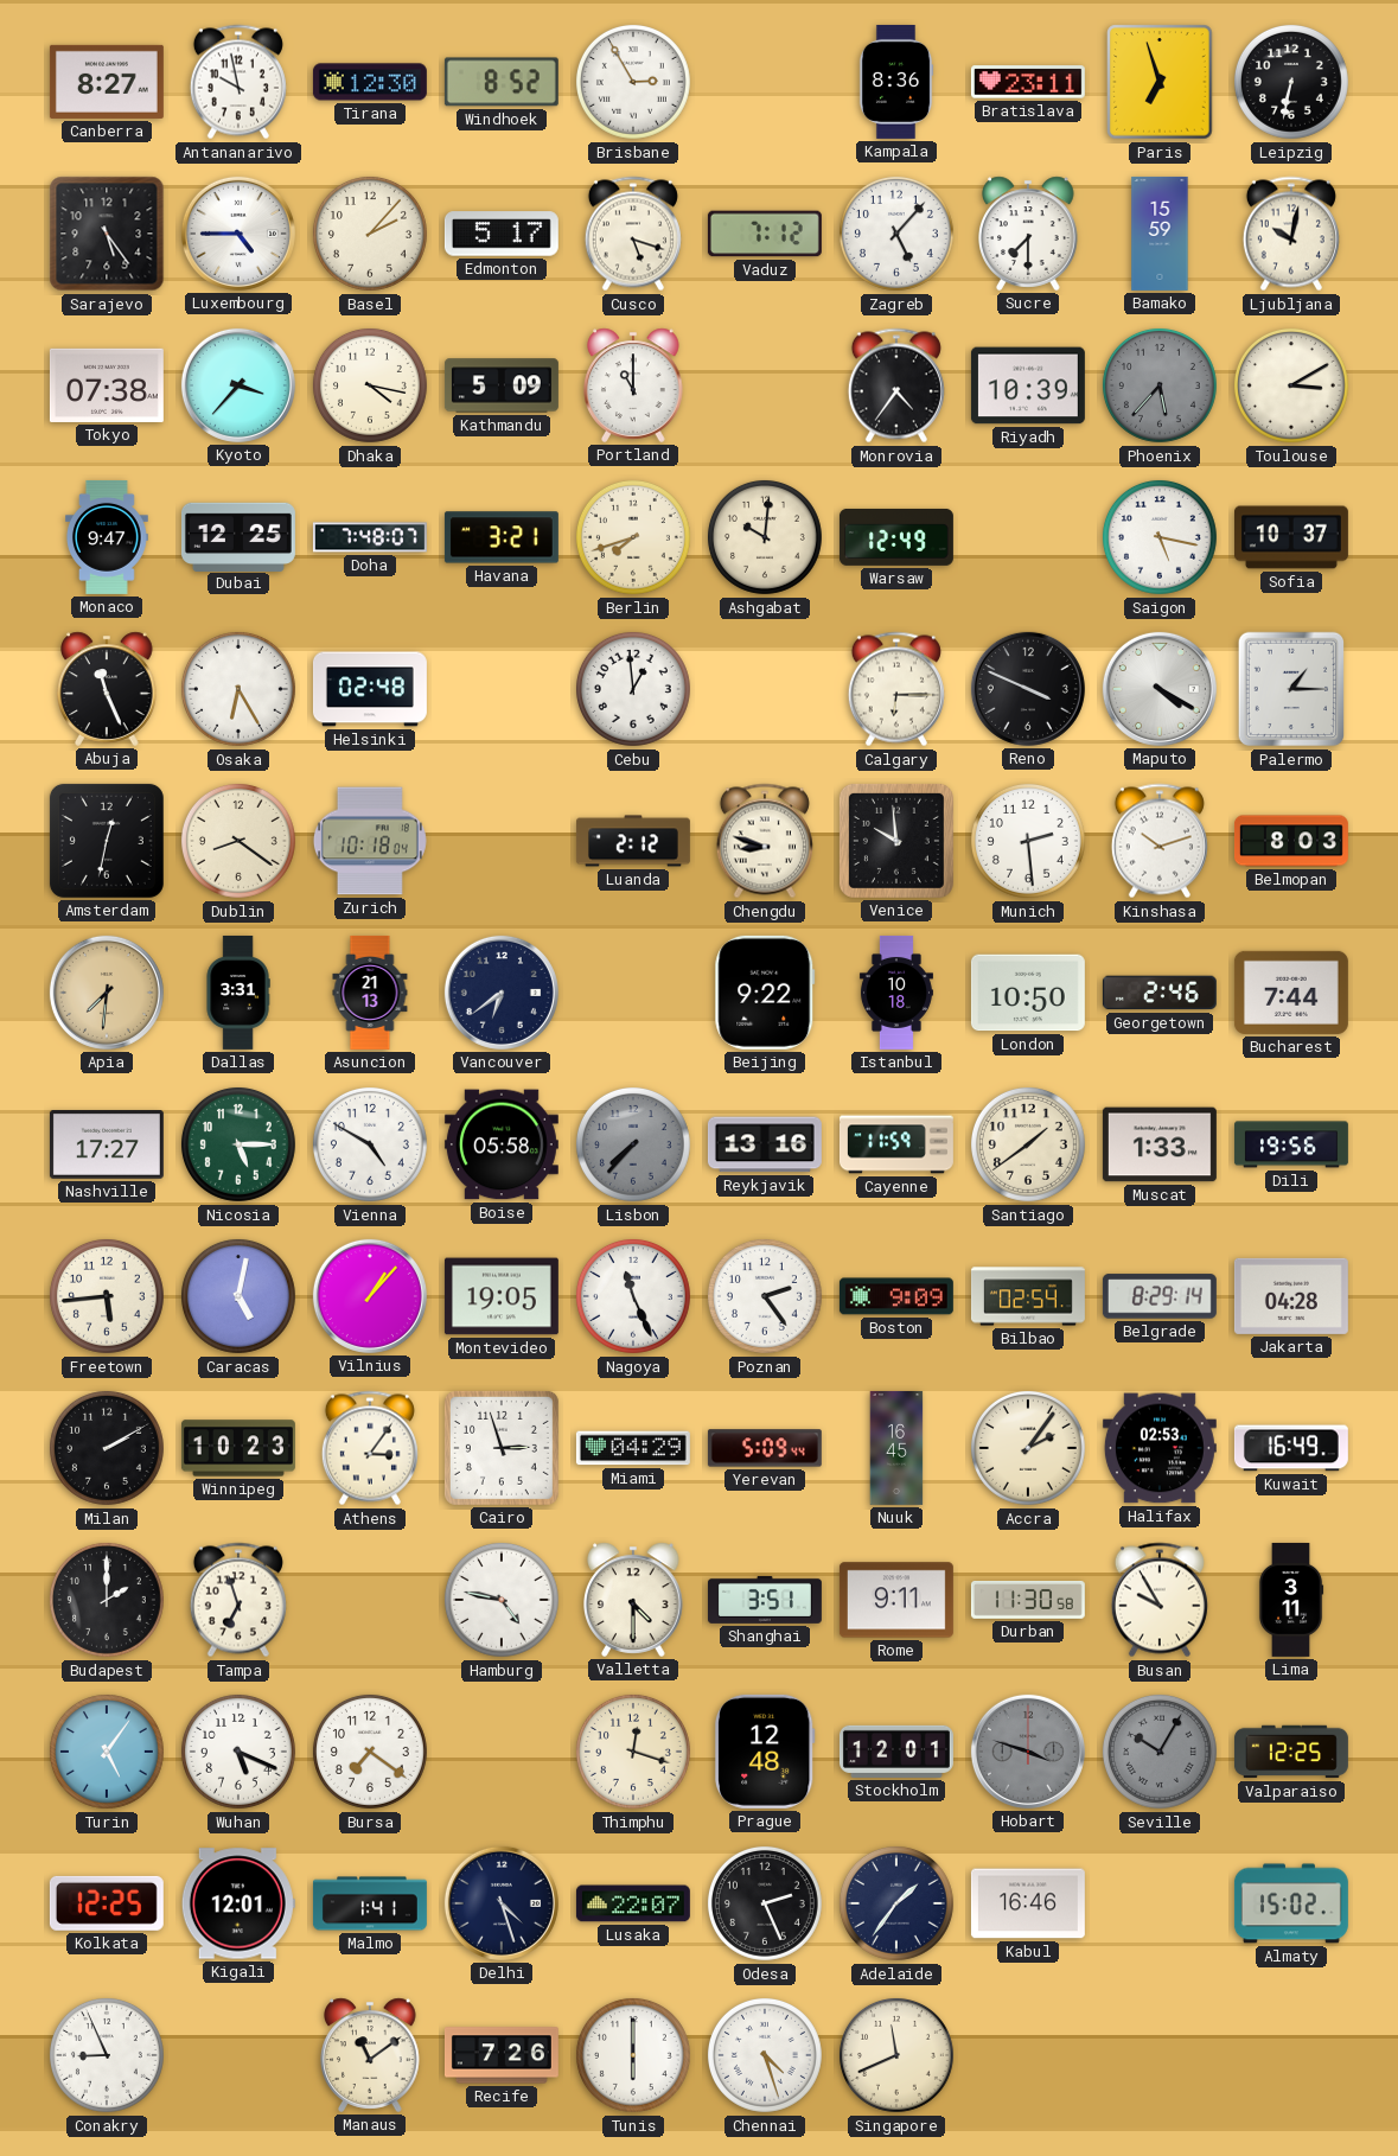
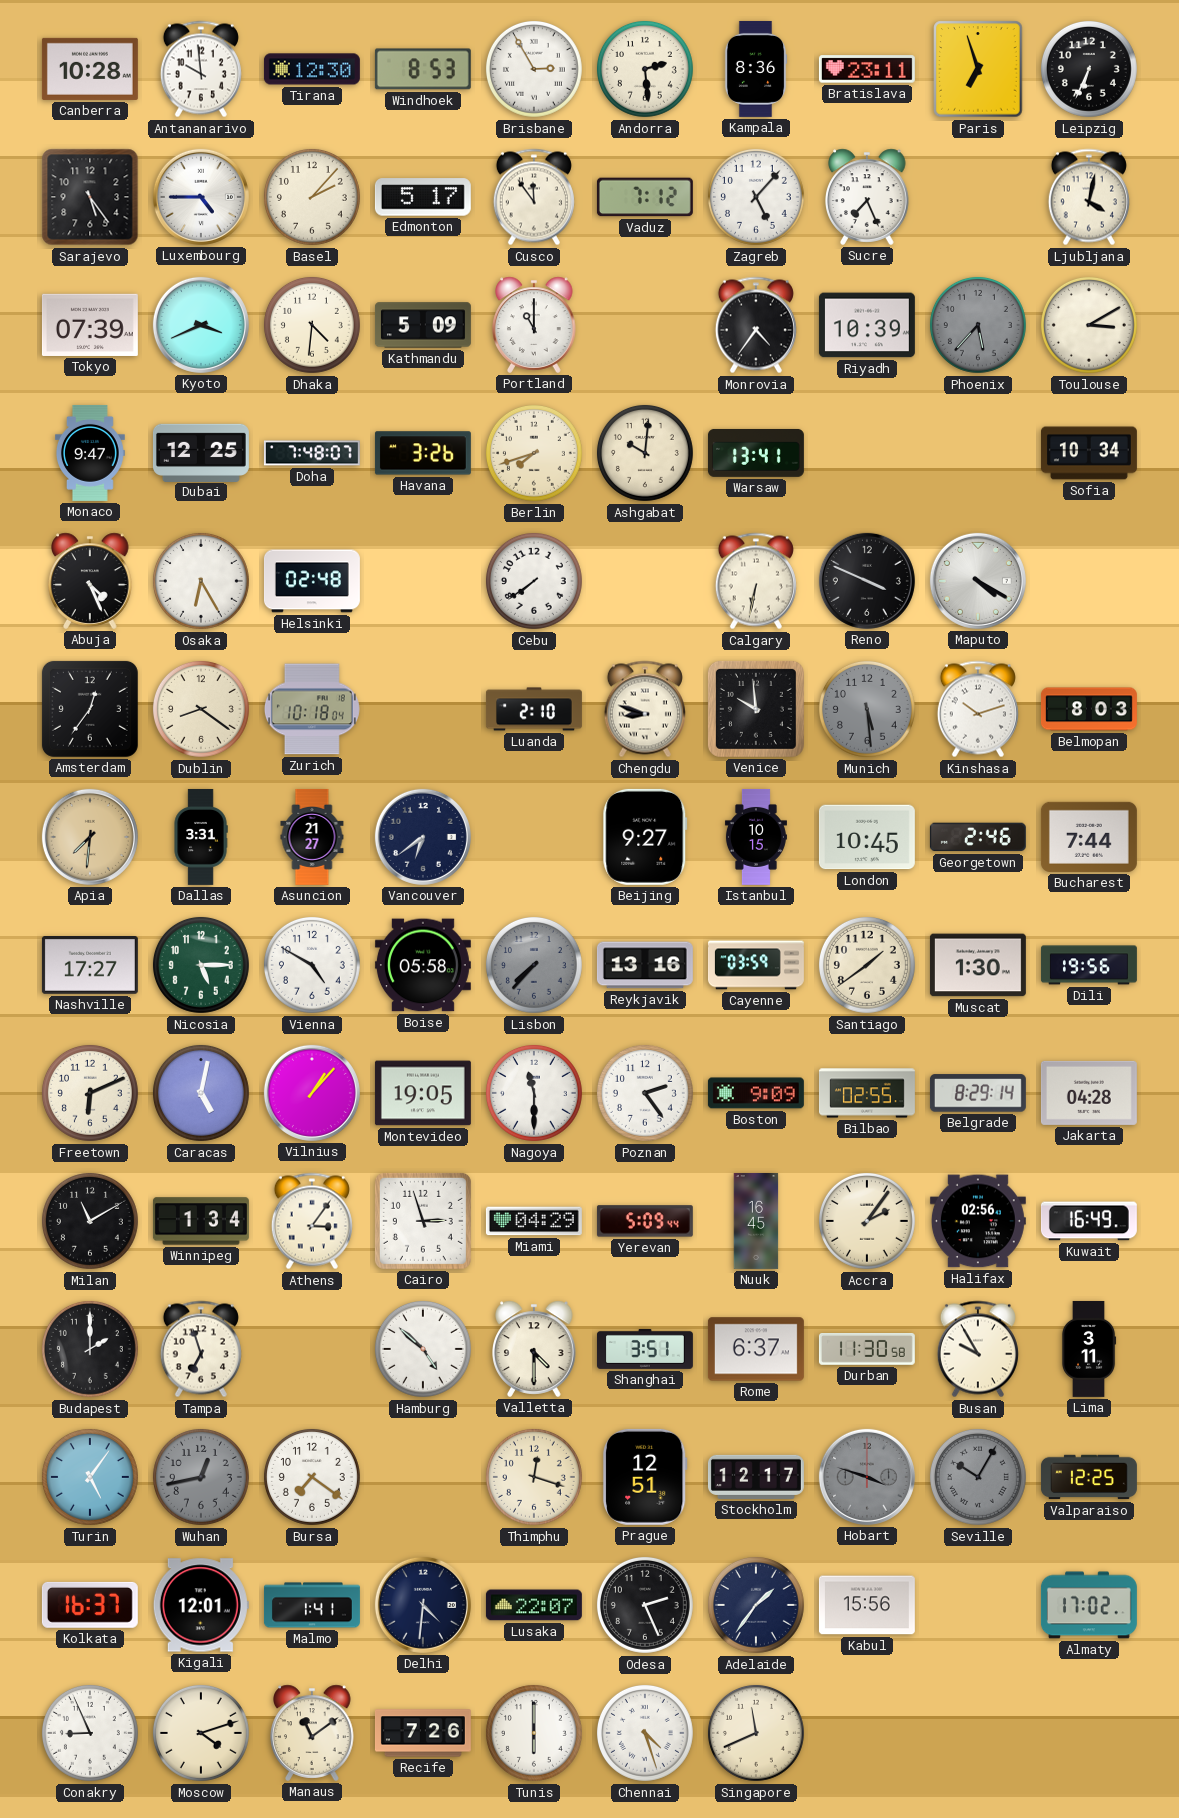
Canberra: 8:27 -> 10:28
Antananarivo: 9:58 -> 9:59
Windhoek: 8:52 -> 8:53
Andorra: none -> 2:29
Leipzig: 6:32 -> 6:34
Cusco: 5:18 -> 11:54
Sucre: 7:30 -> 7:26
Bamako: 15:59 -> none
Ljubljana: 10:02 -> 4:02
Tokyo: 07:38 -> 07:39
Kyoto: 3:37 -> 3:41
Dhaka: 4:17 -> 4:31
Havana: 3:21 -> 3:26
Warsaw: 12:49 -> 13:41
Saigon: 5:17 -> none
Sofia: 10:37 -> 10:34
Abuja: 11:26 -> 4:26
Cebu: 12:59 -> 7:39
Calgary: 6:15 -> 6:32
Palermo: 1:15 -> none
Amsterdam: 12:32 -> 12:36
Luanda: 2:12 -> 2:10
Munich: 2:29 -> 5:29
Munich dial: white -> grey
Asuncion: 21:13 -> 21:27
Beijing: 9:22 -> 9:27
Istanbul: 10:18 -> 10:15
London: 10:50 -> 10:45
Cayenne: 11:59 -> 03:59
Muscat: 1:33 -> 1:30
Freetown: 5:44 -> 6:11
Nagoya: 11:26 -> 11:30
Bilbao: 02:54 -> 02:55
Milan: 2:10 -> 11:10
Winnipeg: 10:23 -> 1:34
Halifax: 02:53 -> 02:56
Hamburg: 4:47 -> 4:52
Rome: 9:11 -> 6:37
Wuhan: 5:19 -> 12:43
Wuhan dial: white -> grey
Prague: 12:48 -> 12:51
Stockholm: 12:01 -> 12:17
Kolkata: 12:25 -> 16:37
Delhi: 4:27 -> 4:31
Kabul: 16:46 -> 15:56
Almaty: 15:02 -> 17:02
Moscow: none -> 4:12
